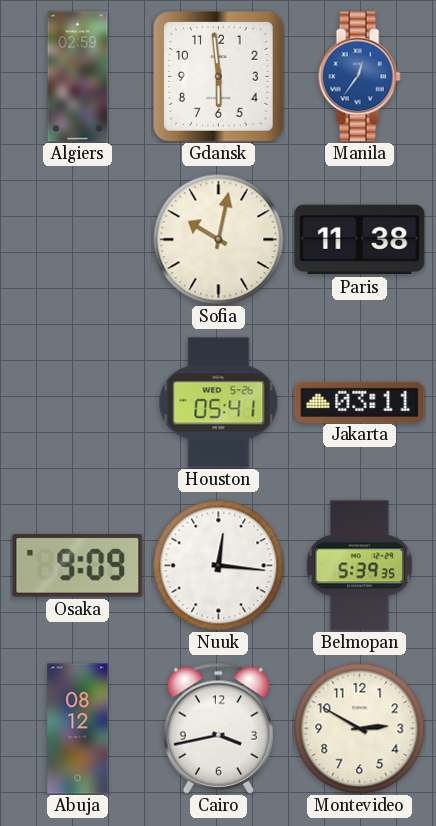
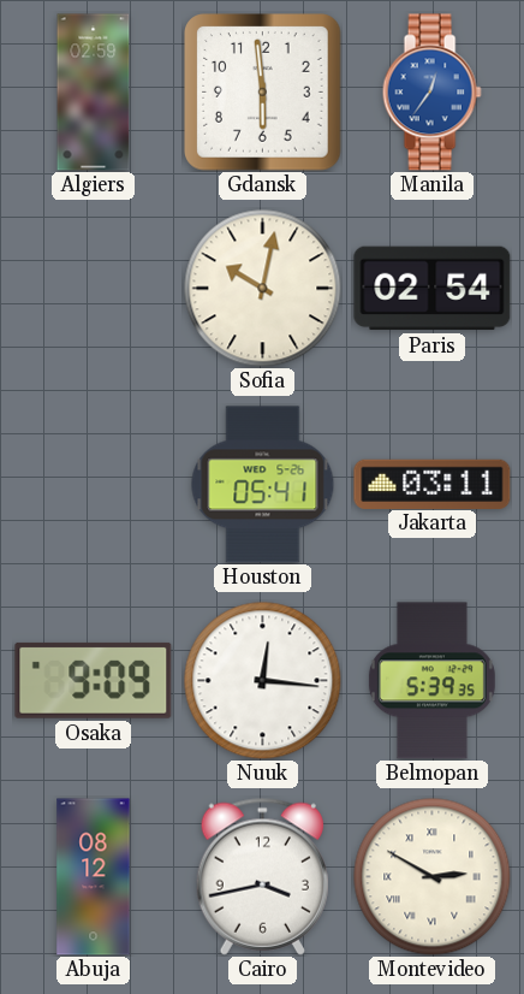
Paris: 11:38 -> 02:54
Montevideo numerals: Arabic -> Roman
